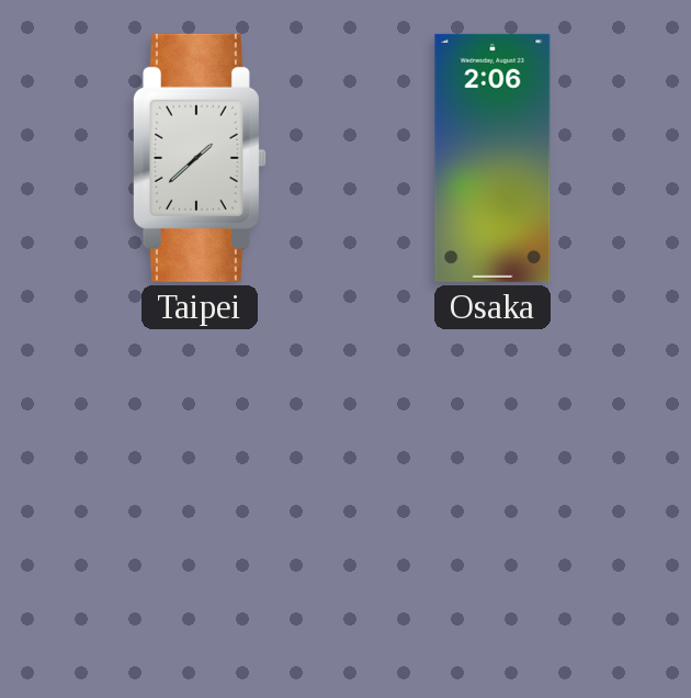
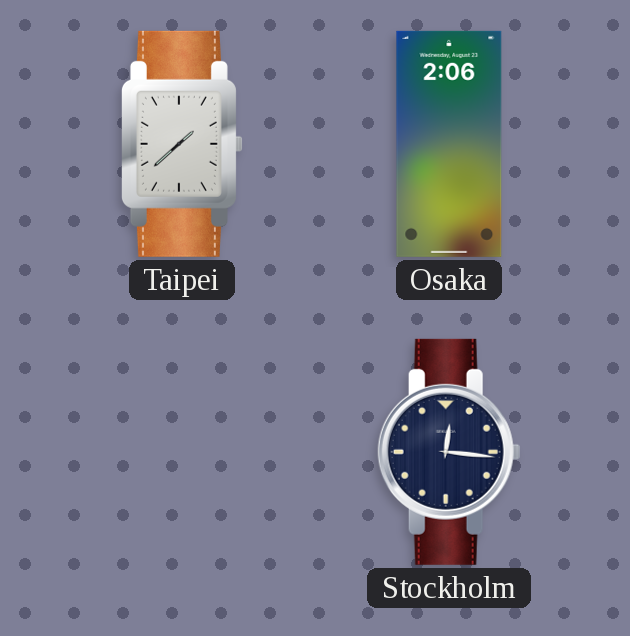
Stockholm: none -> 12:16
